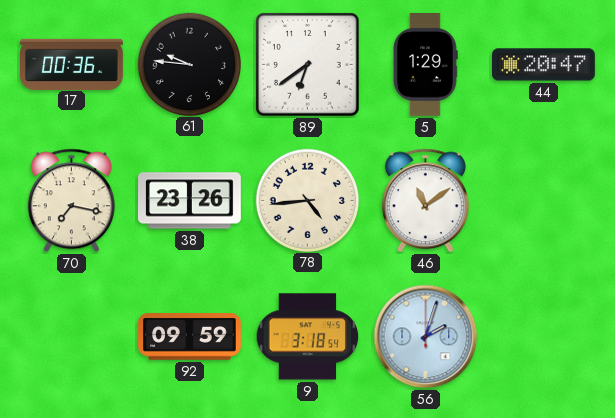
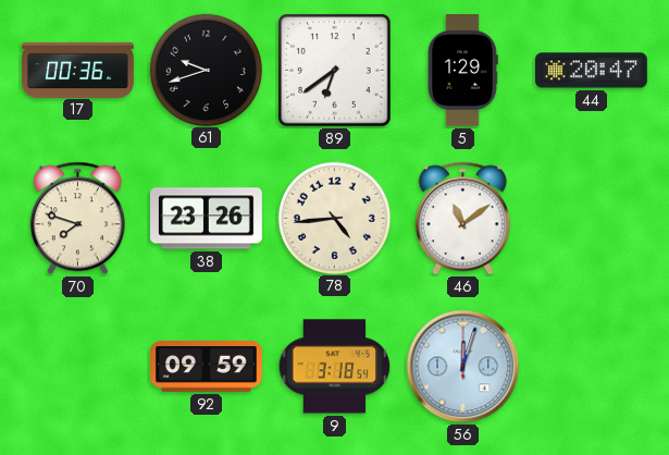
61: 9:46 -> 9:42
70: 7:17 -> 7:48
56: 2:03 -> 12:03
